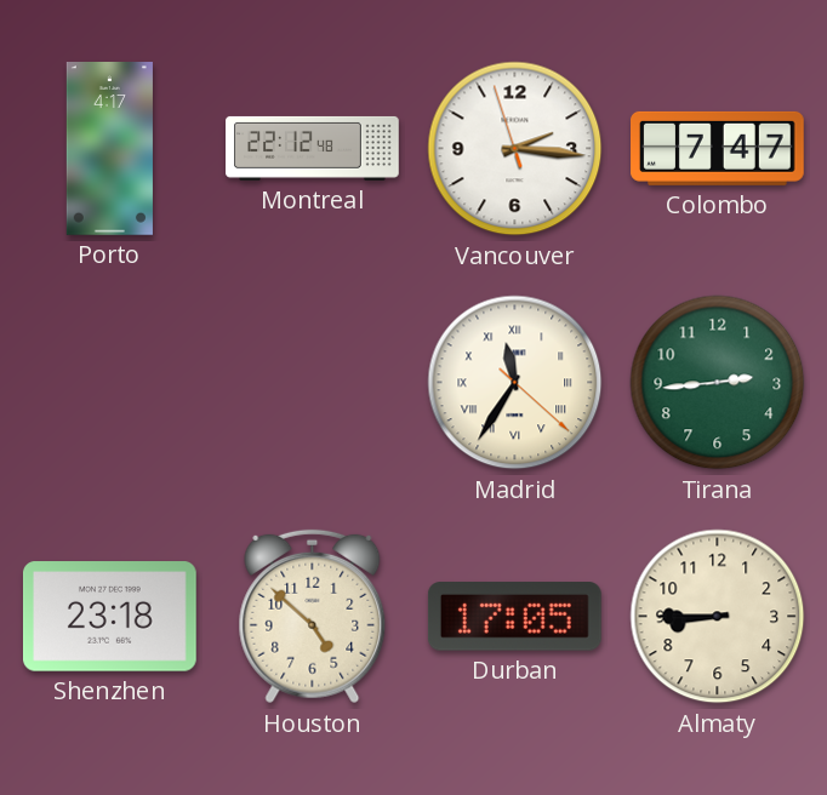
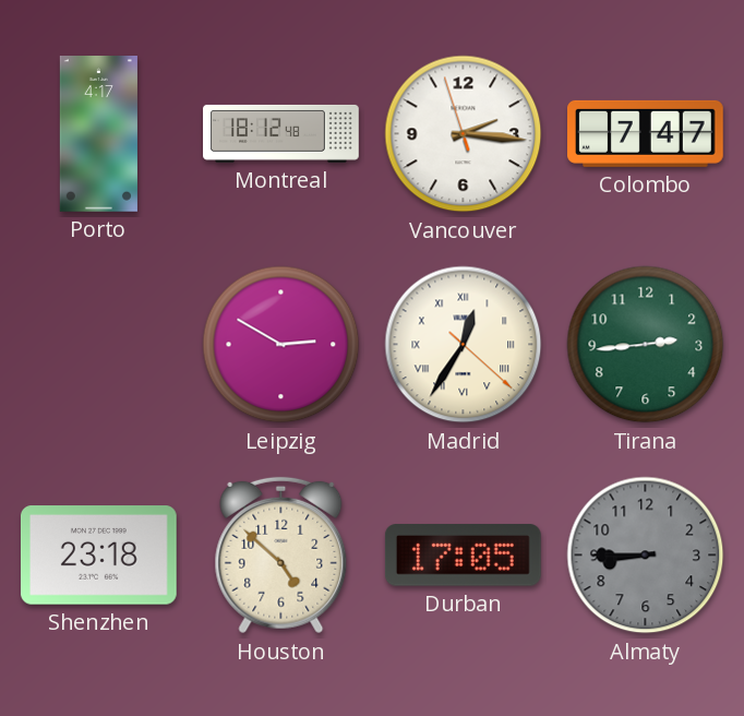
Montreal: 22:12 -> 18:12
Leipzig: none -> 2:50
Madrid: 11:35 -> 12:35
Almaty dial: cream -> grey
